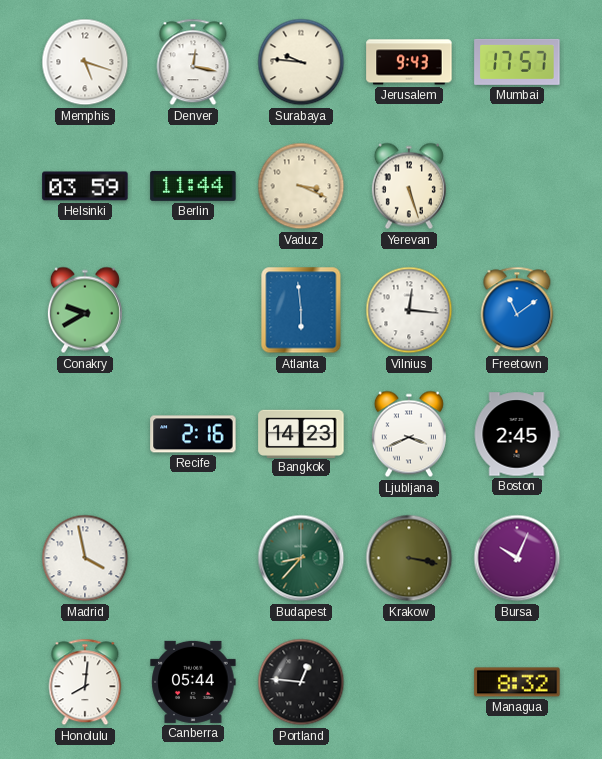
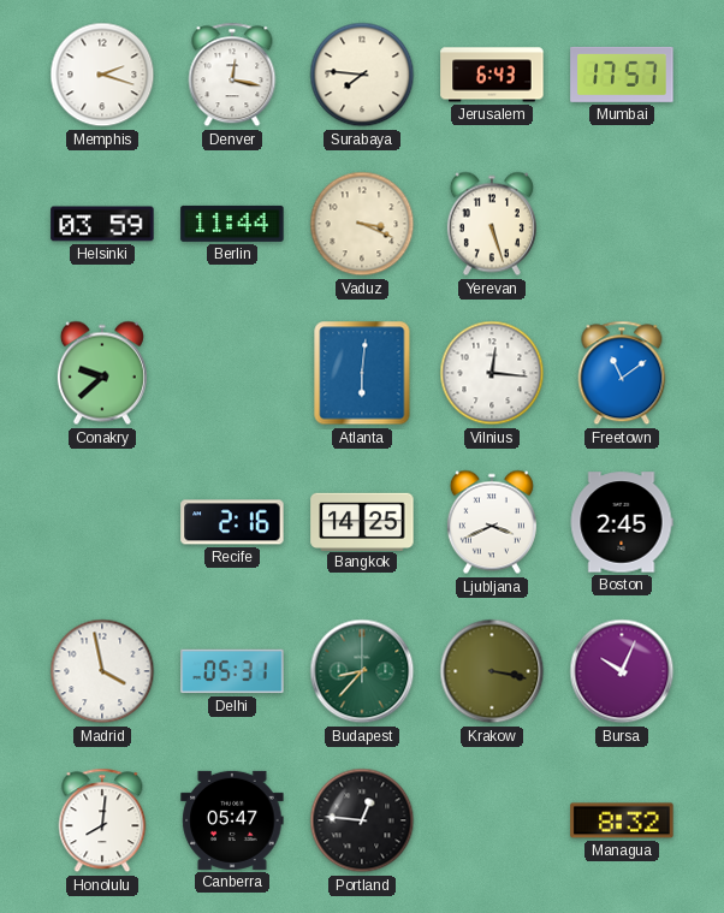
Memphis: 5:18 -> 2:18
Surabaya: 9:46 -> 7:46
Jerusalem: 9:43 -> 6:43
Conakry: 9:40 -> 9:38
Atlanta: 5:59 -> 6:01
Bangkok: 14:23 -> 14:25
Delhi: none -> 05:31
Canberra: 05:44 -> 05:47
